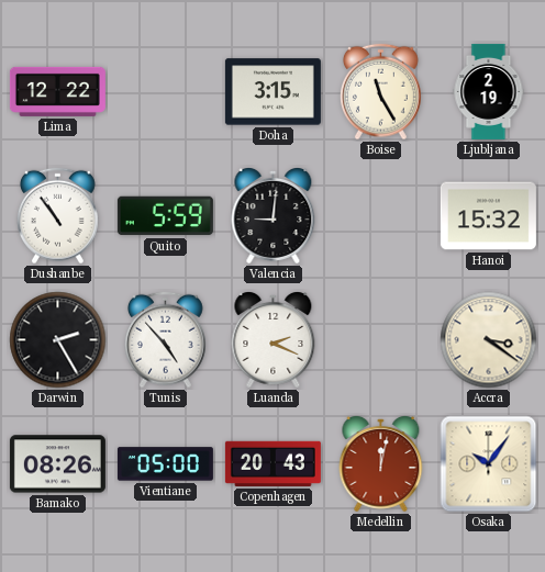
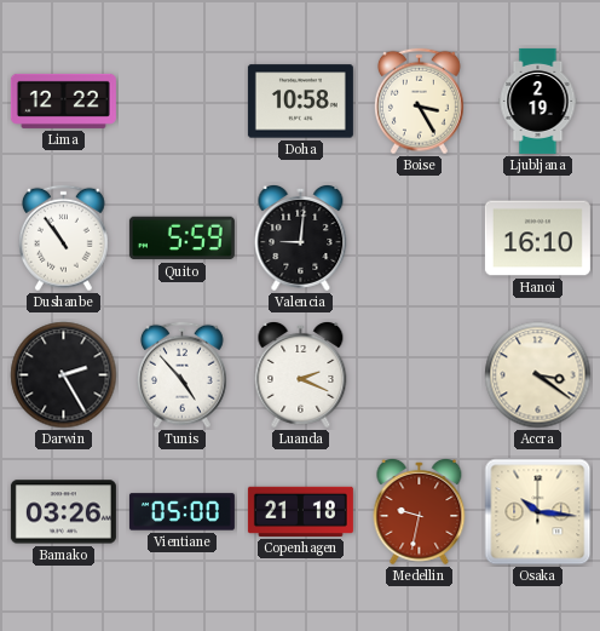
Doha: 3:15 -> 10:58
Boise: 11:25 -> 3:25
Hanoi: 15:32 -> 16:10
Bamako: 08:26 -> 03:26
Copenhagen: 20:43 -> 21:18
Medellin: 12:02 -> 9:32
Osaka: 10:06 -> 10:16
